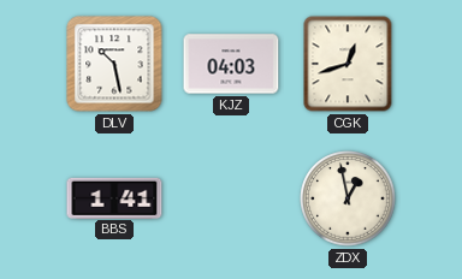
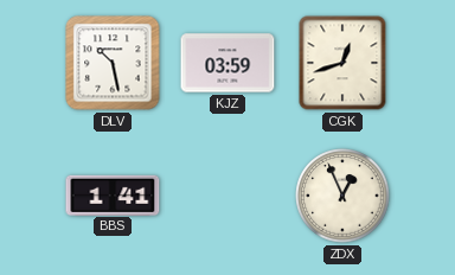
KJZ: 04:03 -> 03:59
ZDX: 12:58 -> 12:56
